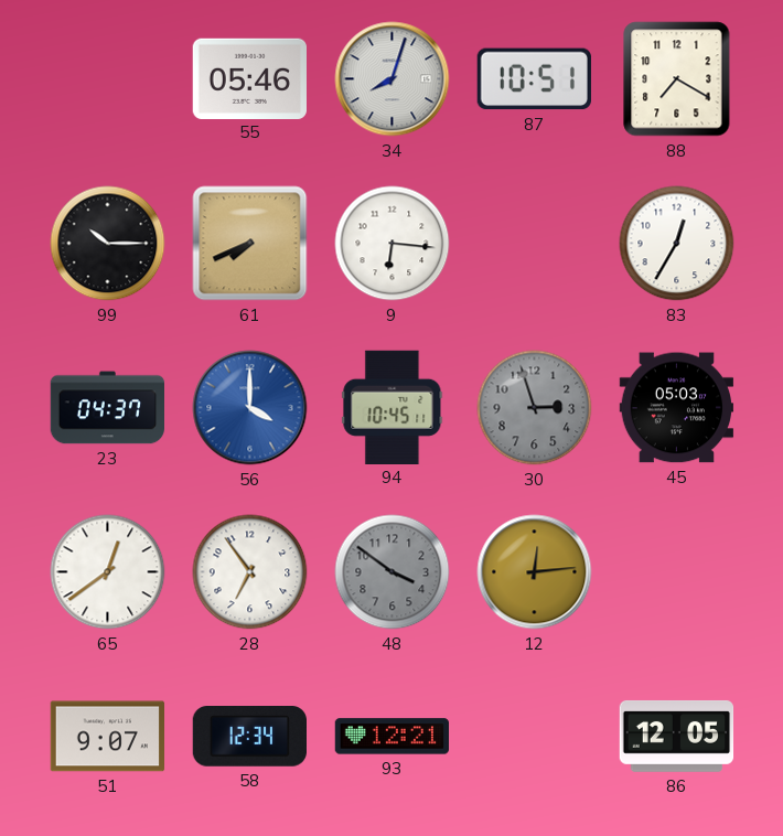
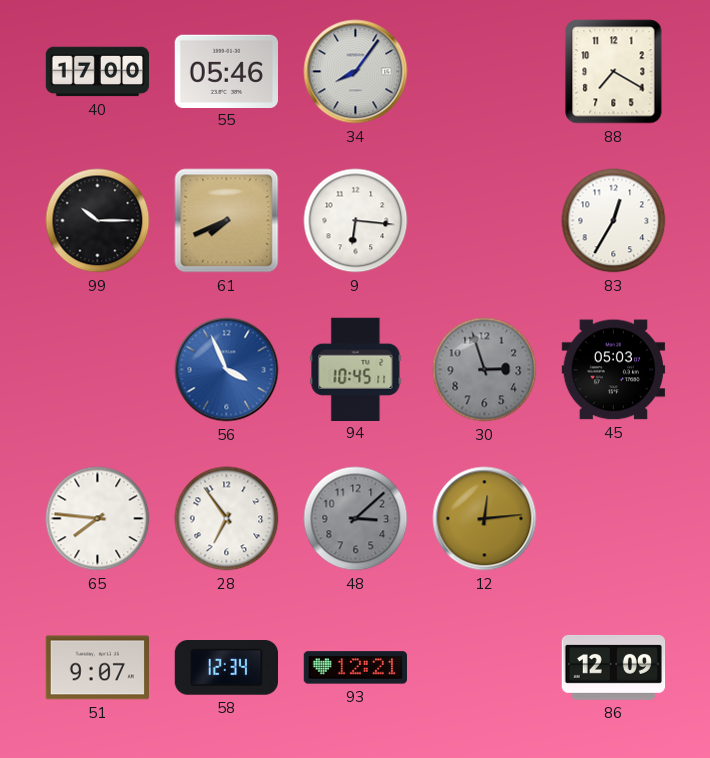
40: none -> 17:00
34: 8:03 -> 8:06
87: 10:51 -> none
23: 04:37 -> none
56: 4:00 -> 3:56
65: 12:39 -> 7:46
48: 3:51 -> 3:08
86: 12:05 -> 12:09
